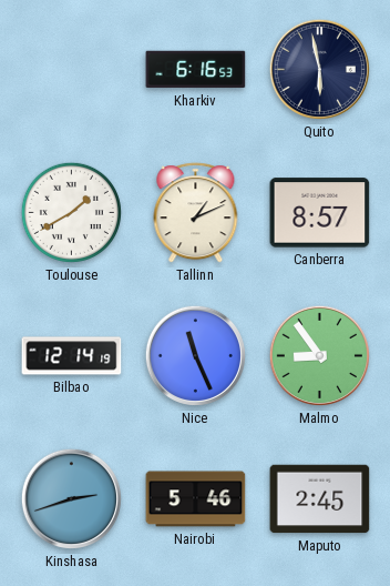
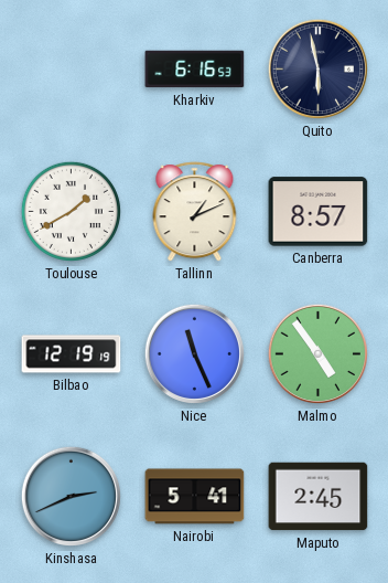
Bilbao: 12:14 -> 12:19
Malmo: 8:54 -> 4:54
Kinshasa: 2:42 -> 2:41
Nairobi: 5:46 -> 5:41
